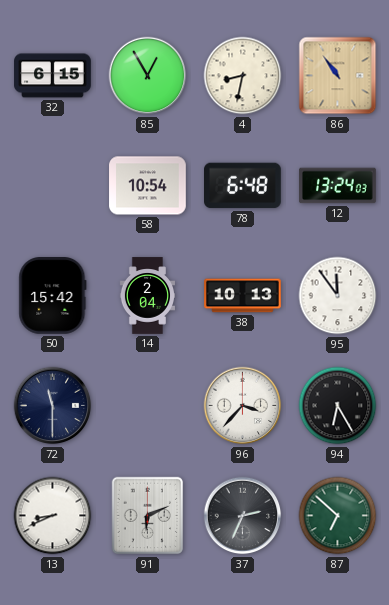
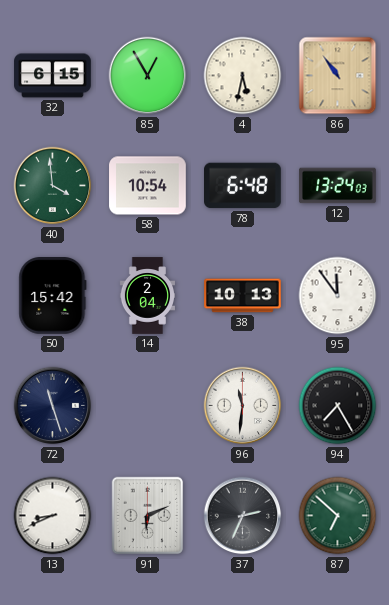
4: 8:32 -> 5:32
40: none -> 3:59
72: 11:30 -> 11:27
96: 3:37 -> 11:31
94: 6:25 -> 7:25
